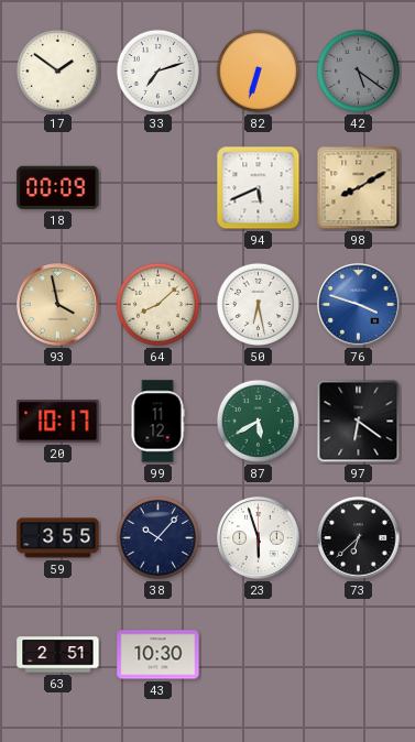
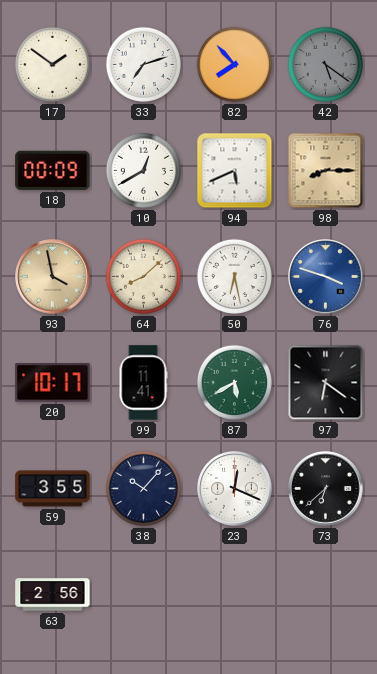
82: 6:33 -> 7:53
10: none -> 12:40
98: 8:10 -> 8:15
99: 11:12 -> 11:41
23: 5:57 -> 12:19
63: 2:51 -> 2:56
43: 10:30 -> none
